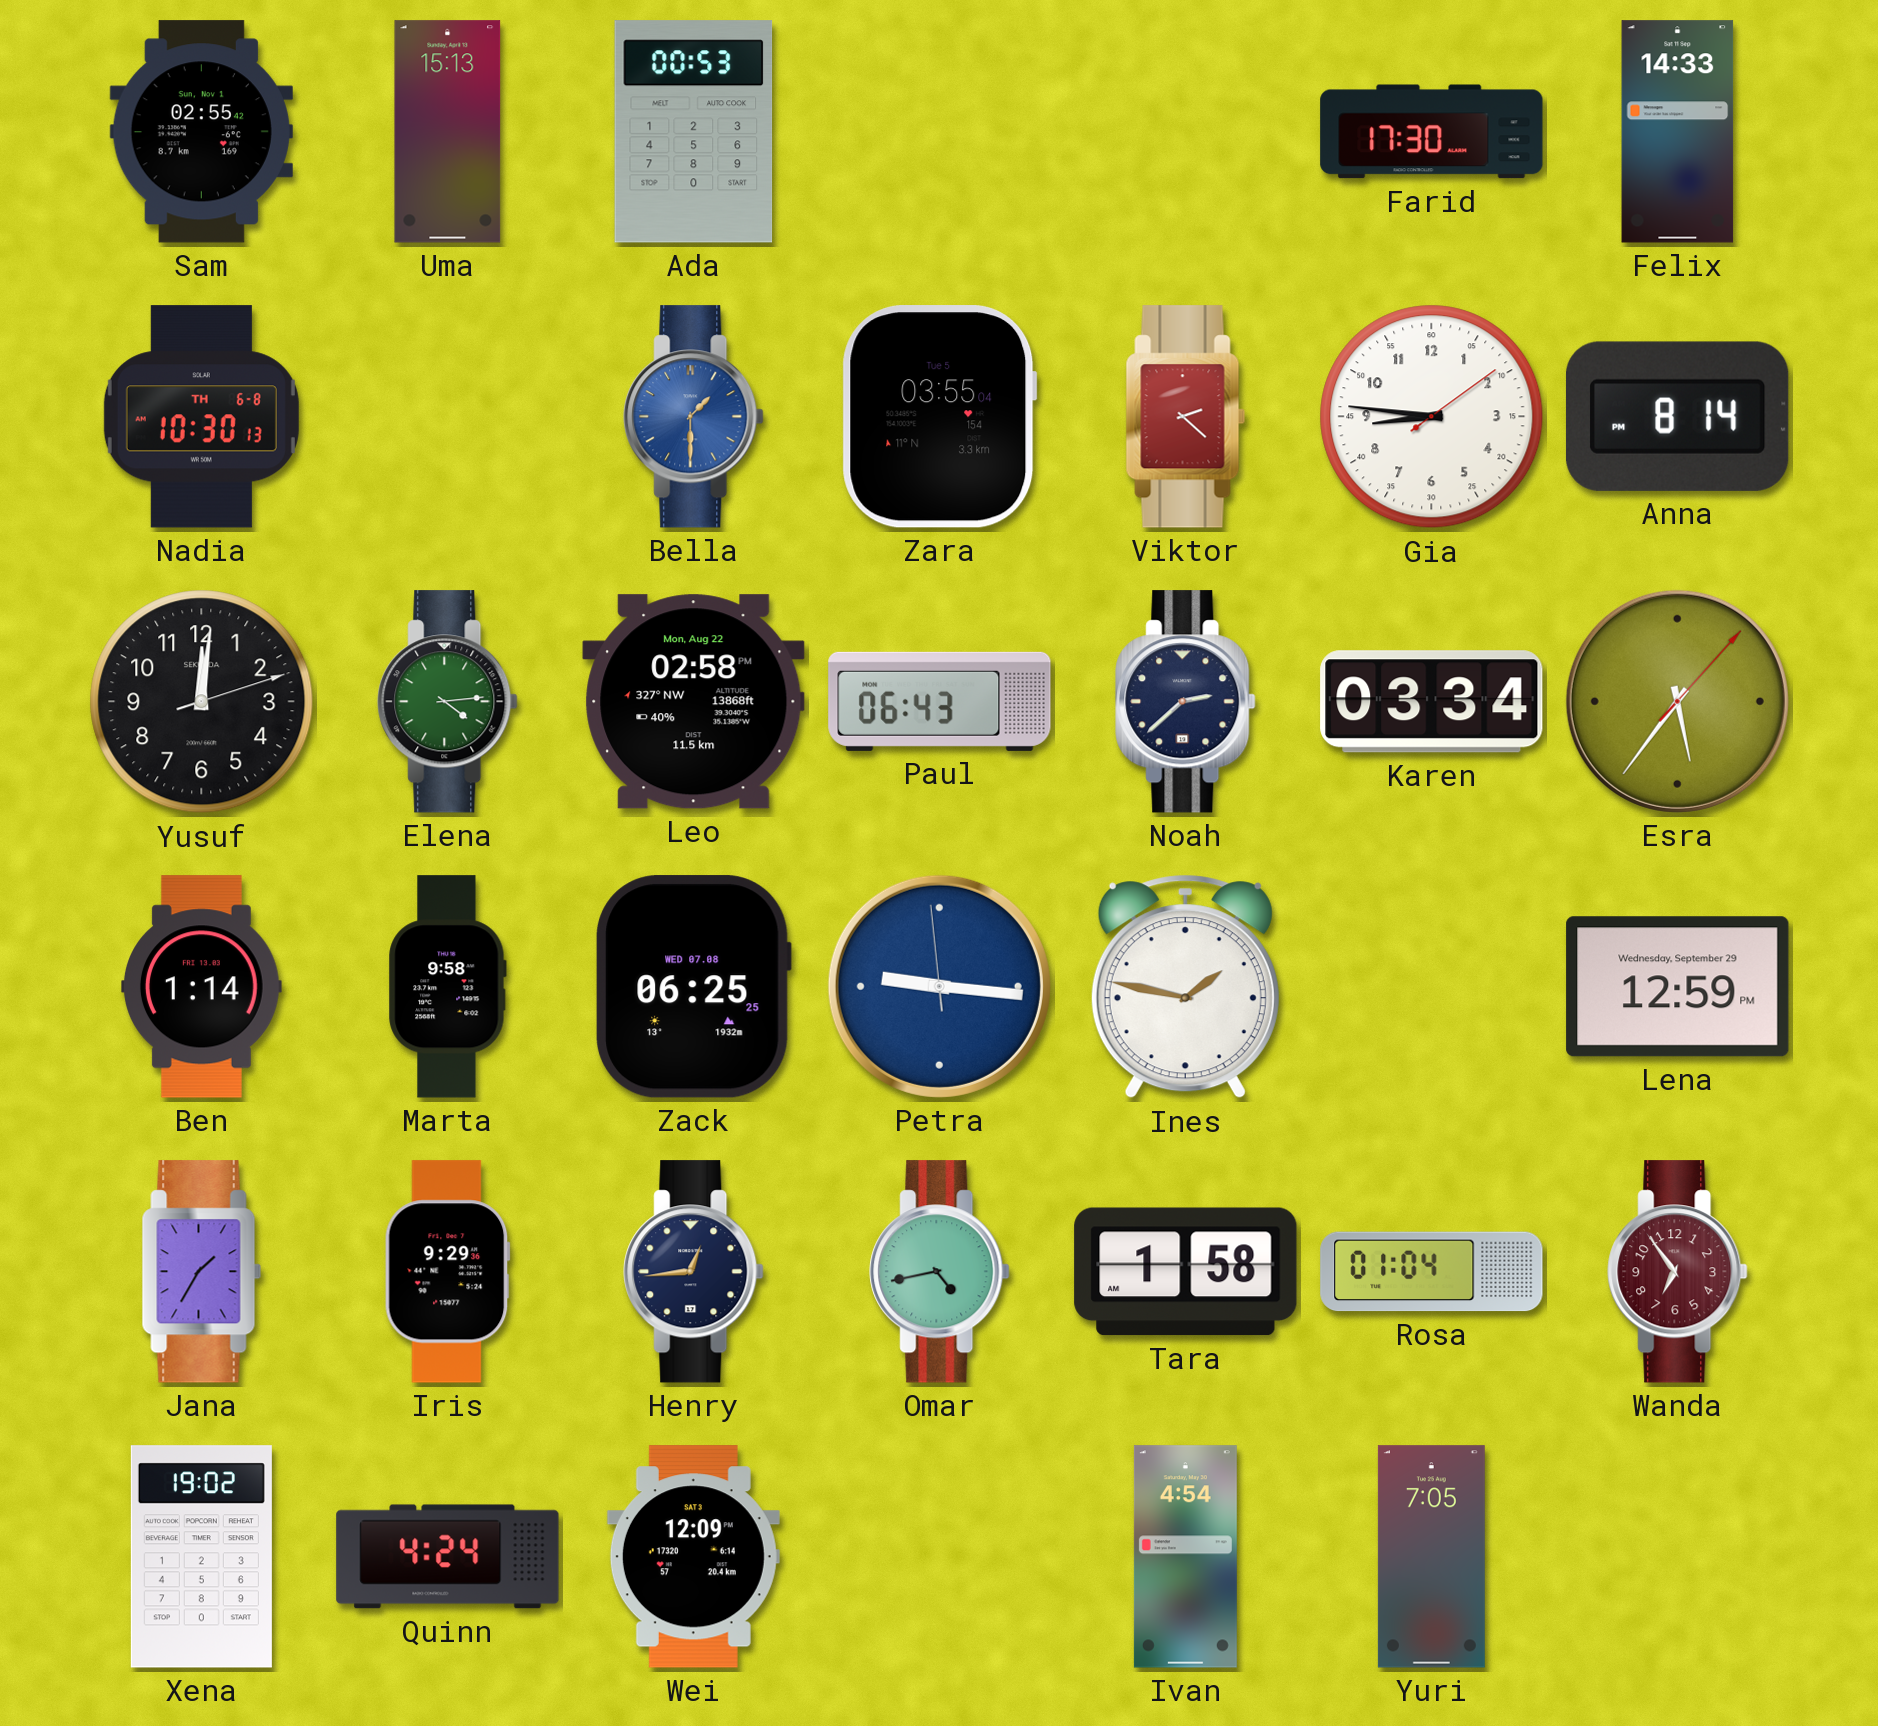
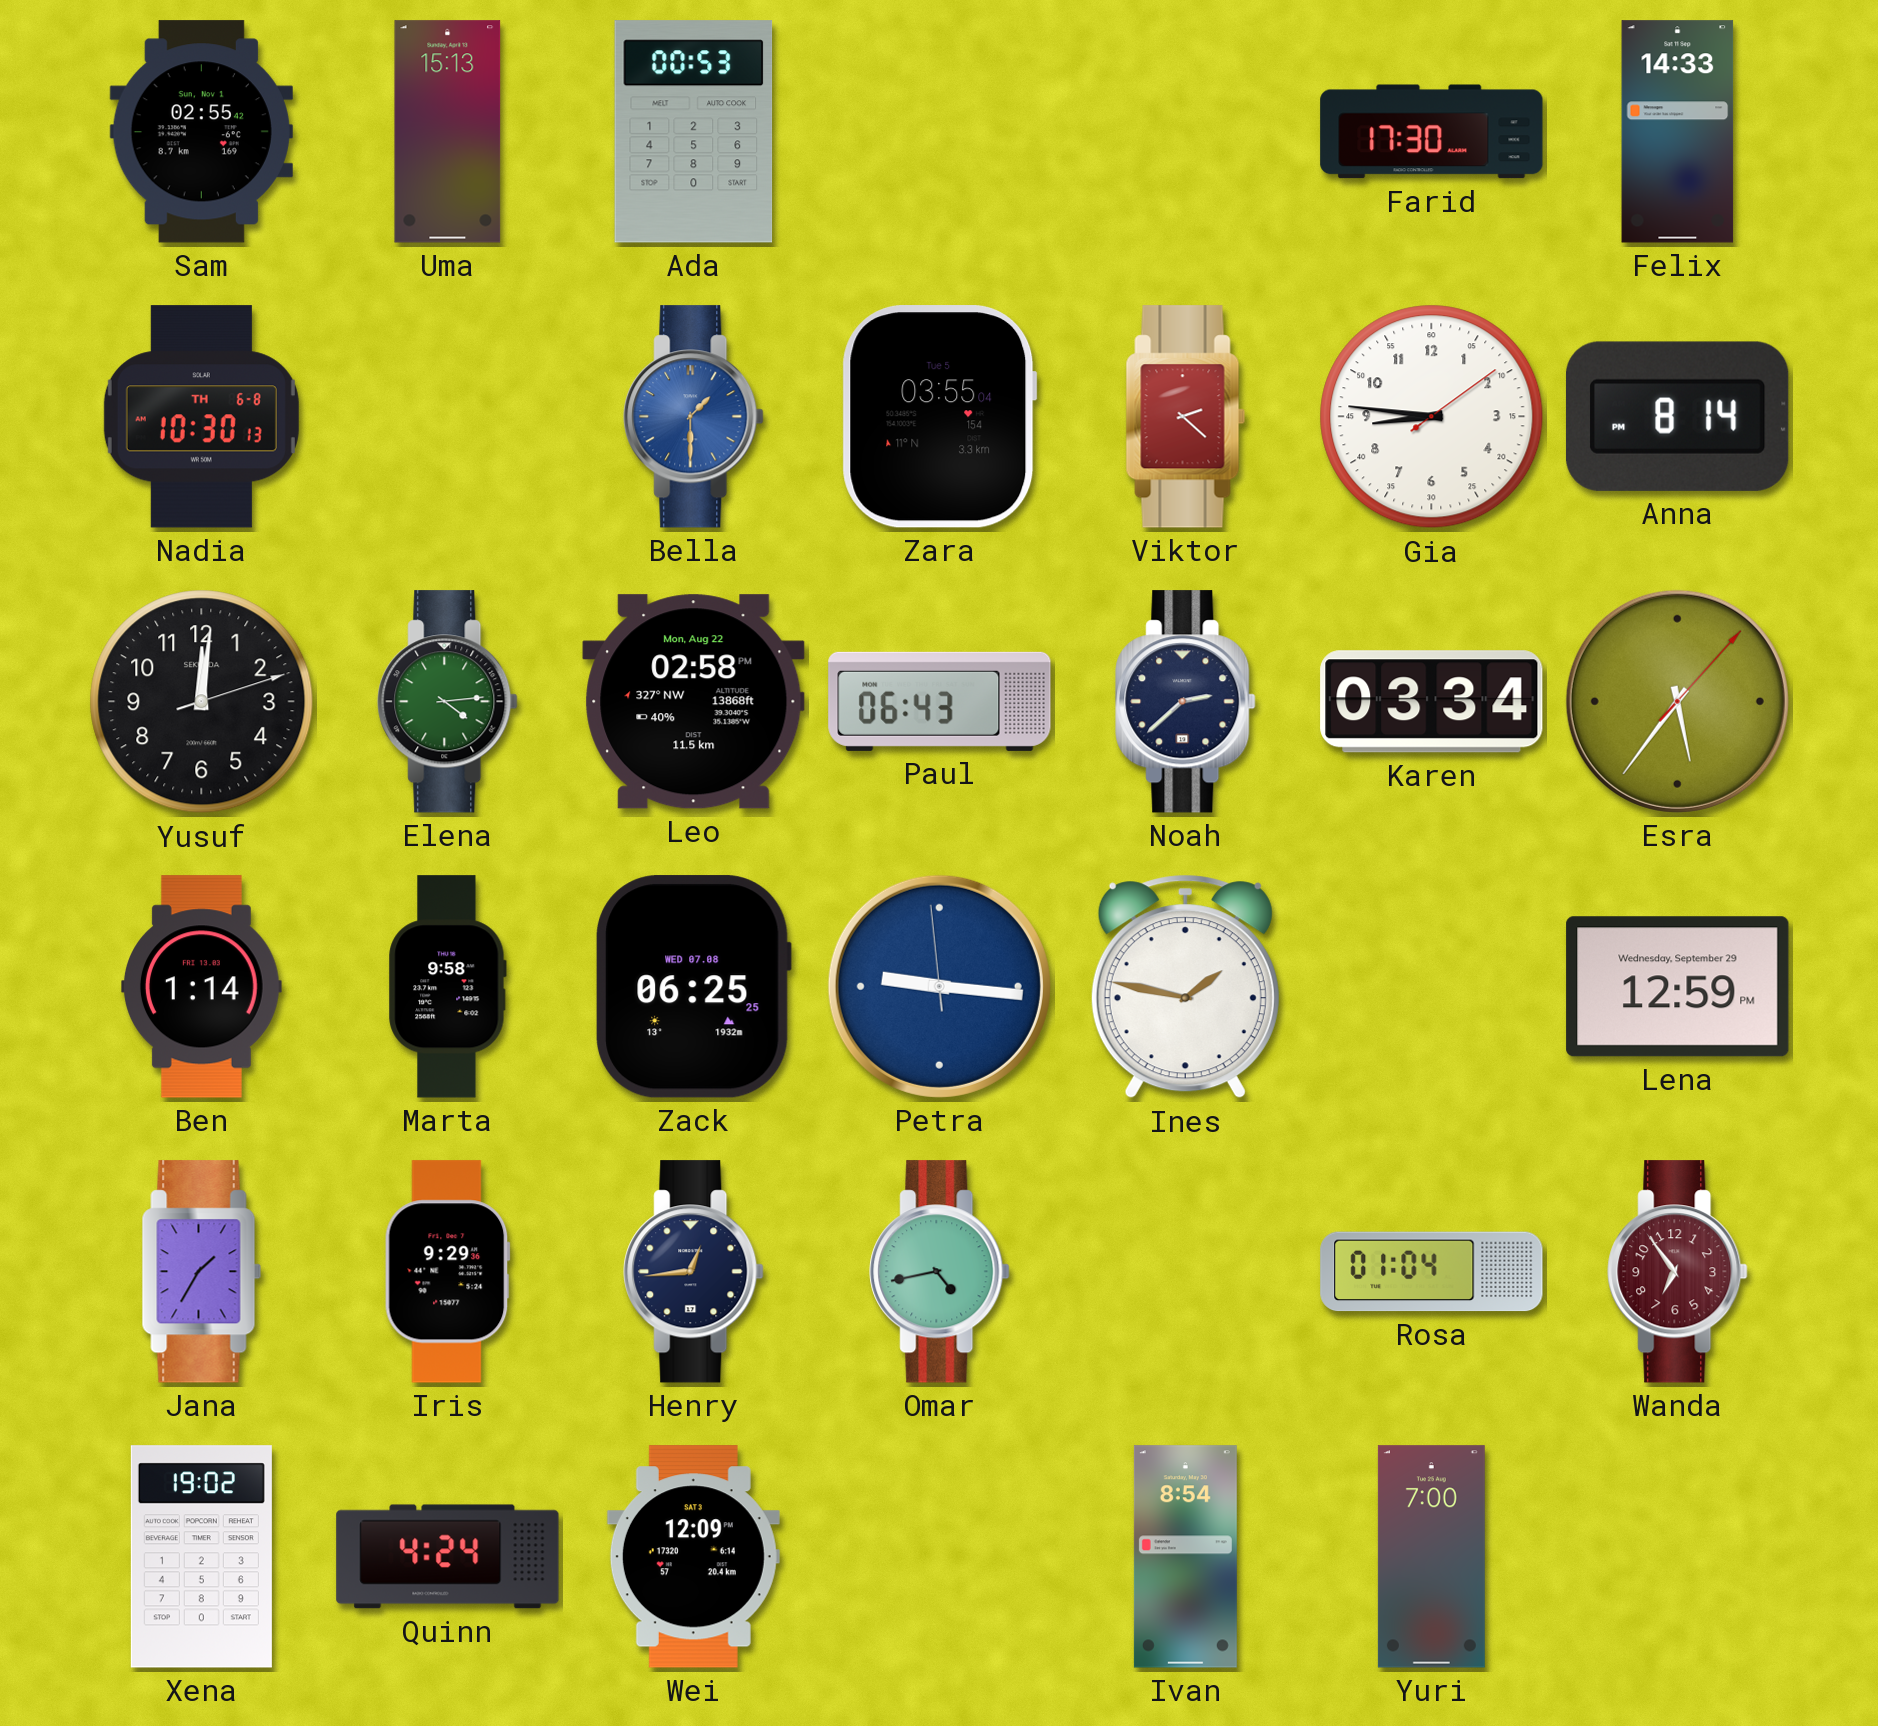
Tara: 1:58 -> none
Ivan: 4:54 -> 8:54
Yuri: 7:05 -> 7:00
